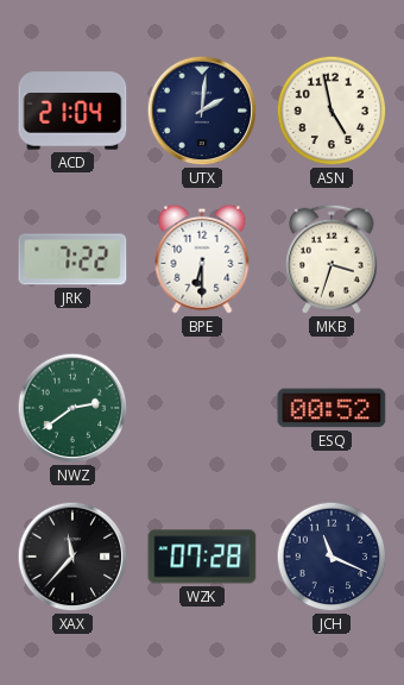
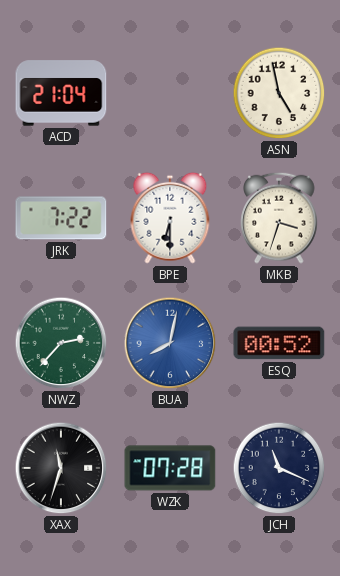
UTX: 2:01 -> none
NWZ: 2:39 -> 2:37
BUA: none -> 8:02
XAX: 11:37 -> 11:33
